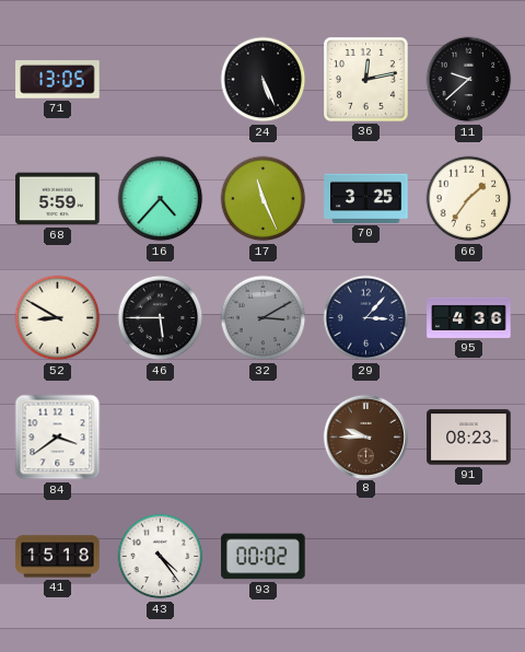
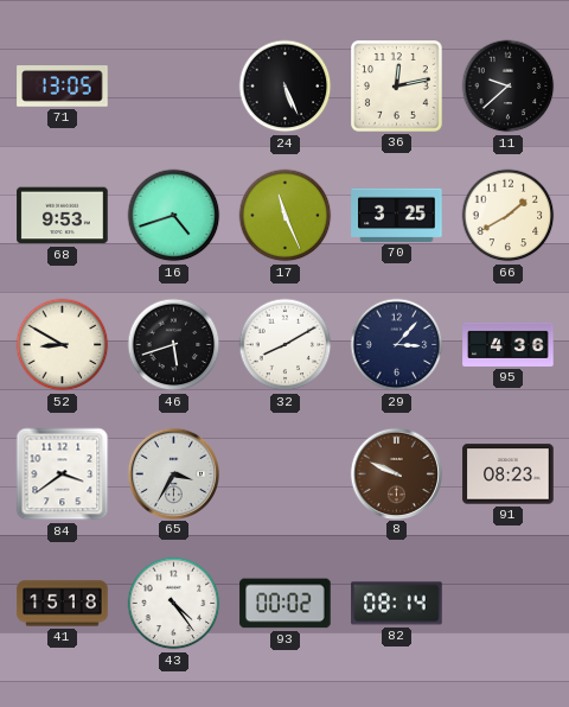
68: 5:59 -> 9:53
16: 4:37 -> 4:42
66: 1:36 -> 1:40
46: 5:45 -> 5:42
32: 3:10 -> 8:10
32 dial: grey -> white
65: none -> 3:35
8: 9:45 -> 9:49
82: none -> 08:14
